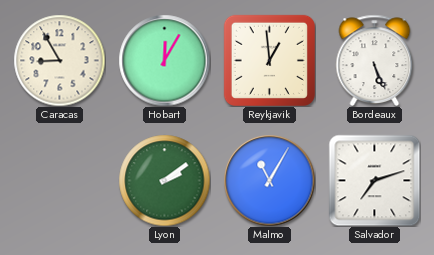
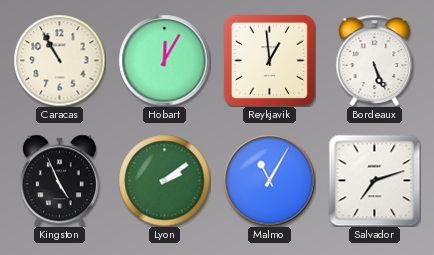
Caracas: 8:55 -> 10:55
Kingston: none -> 4:56
